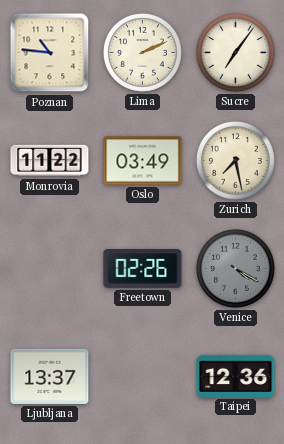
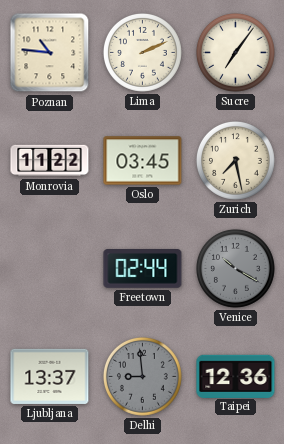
Oslo: 03:49 -> 03:45
Freetown: 02:26 -> 02:44
Venice: 4:20 -> 10:20
Delhi: none -> 8:59
